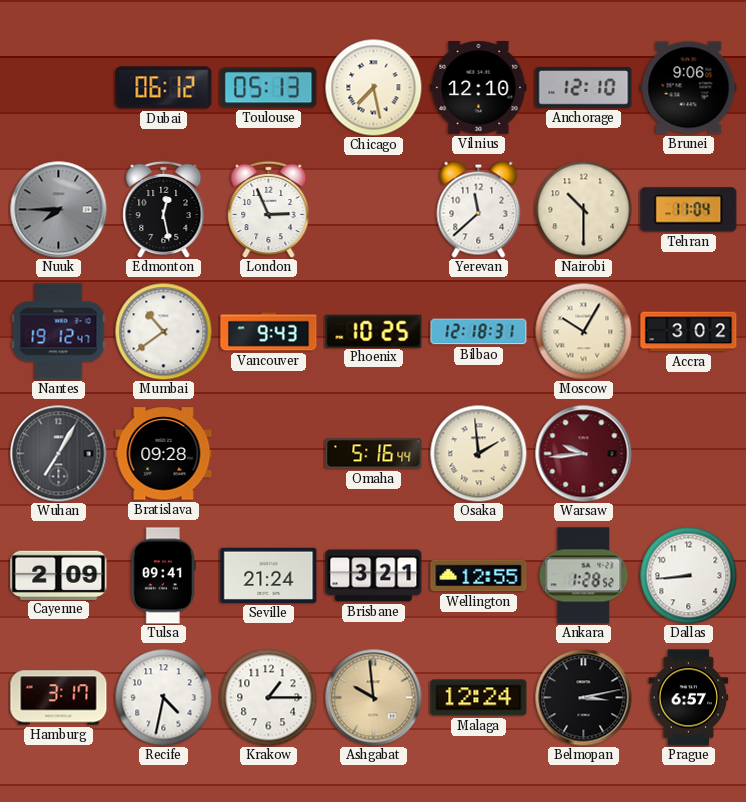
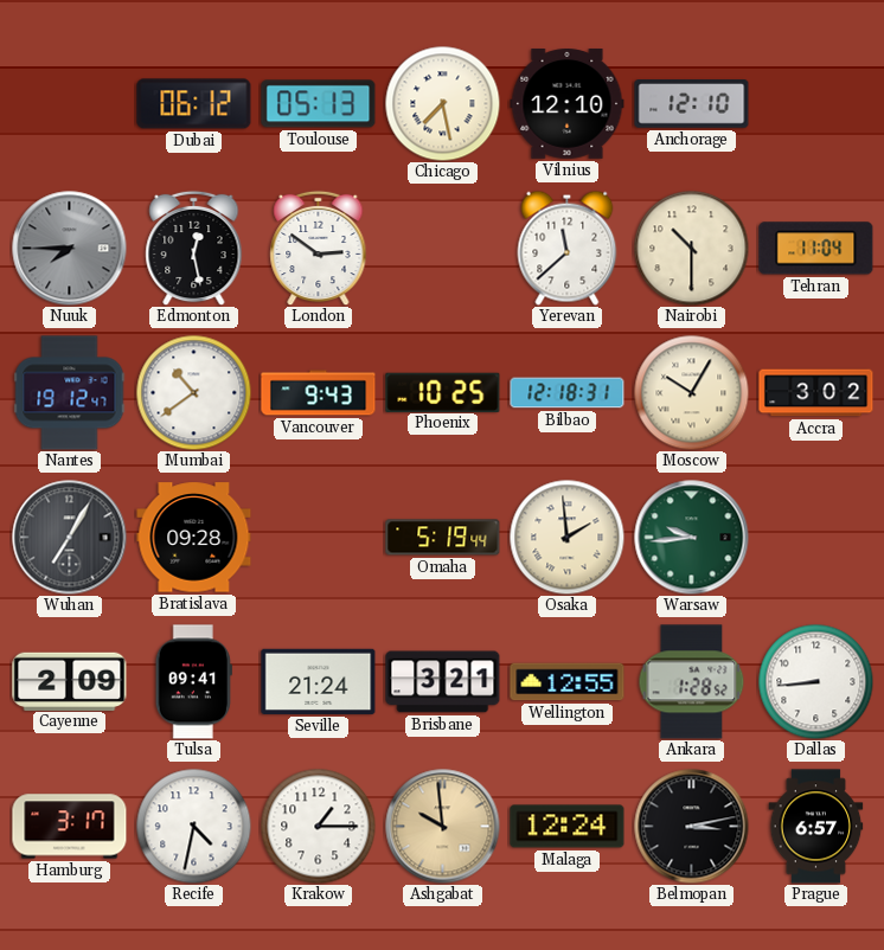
Brunei: 9:06 -> none
London: 2:56 -> 2:51
Omaha: 5:16 -> 5:19
Warsaw dial: burgundy -> green
